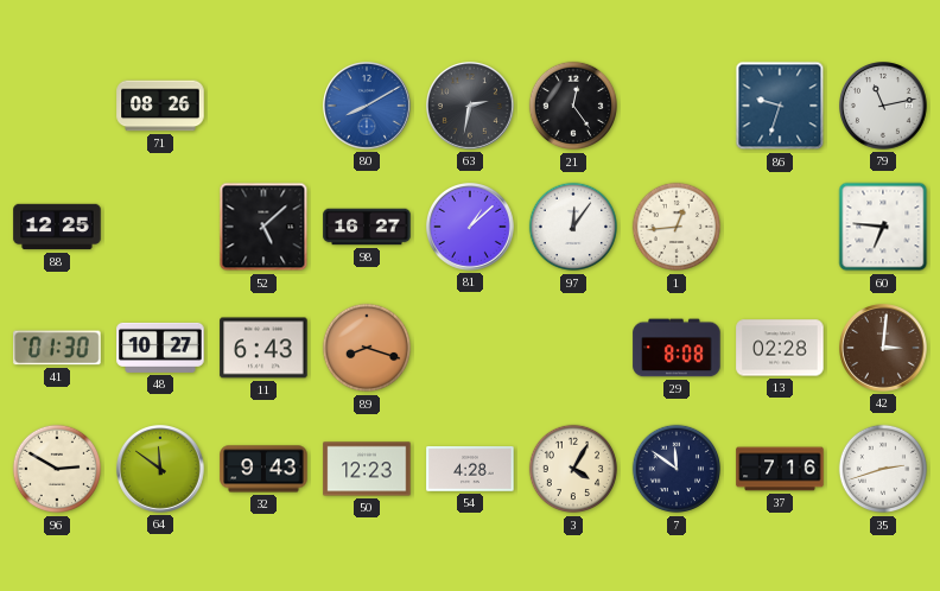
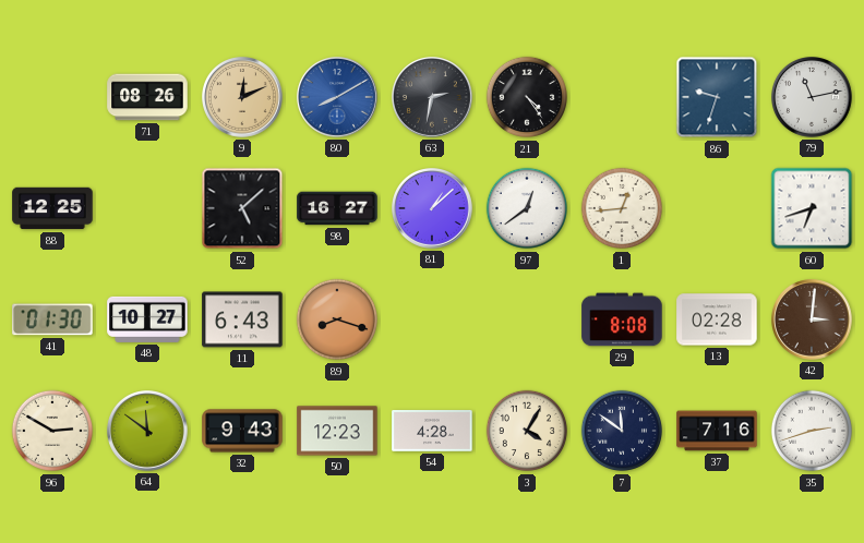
9: none -> 12:11
21: 12:24 -> 4:24
97: 12:06 -> 12:39
60: 6:46 -> 6:42
